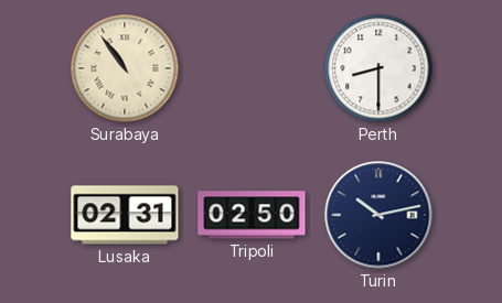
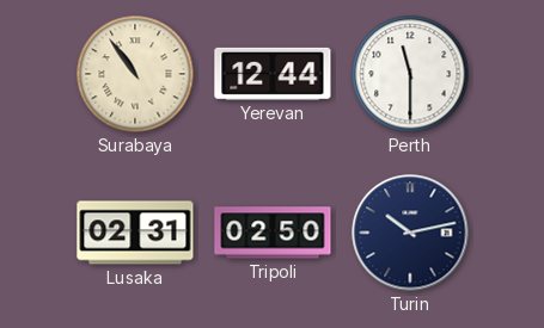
Yerevan: none -> 12:44
Perth: 8:30 -> 11:30
